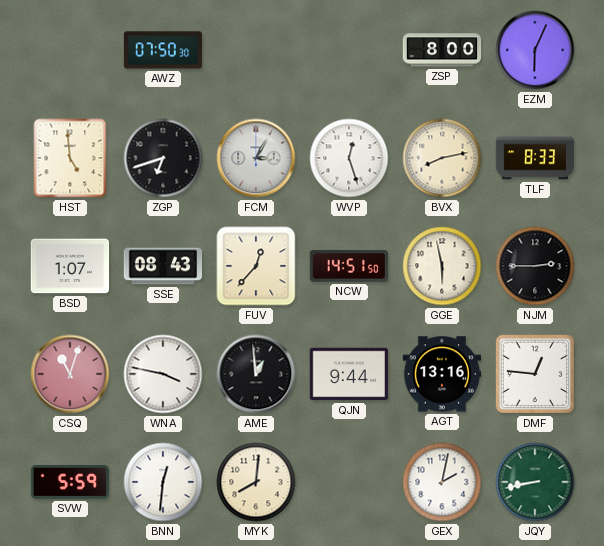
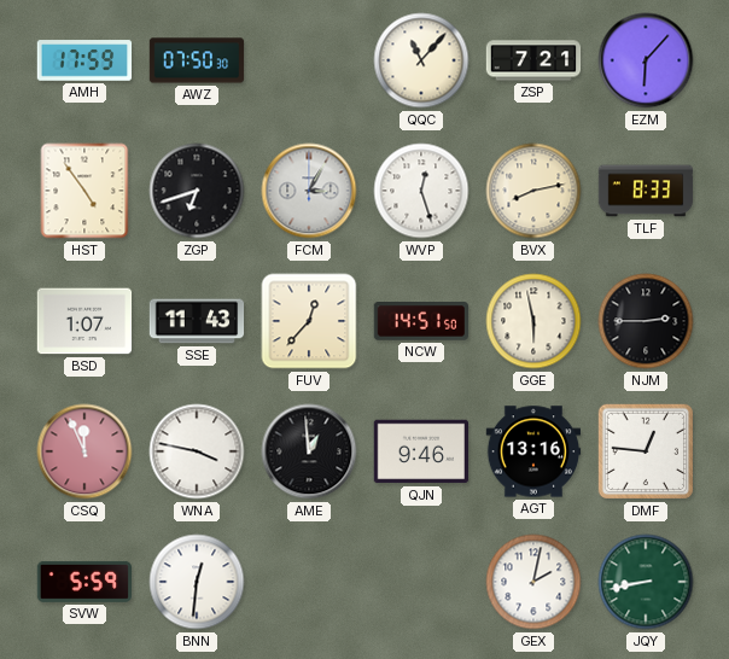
AMH: none -> 17:59
QQC: none -> 11:07
ZSP: 8:00 -> 7:21
EZM: 6:04 -> 6:07
HST: 4:59 -> 4:54
SSE: 08:43 -> 11:43
CSQ: 11:03 -> 11:56
QJN: 9:44 -> 9:46
MYK: 8:01 -> none
